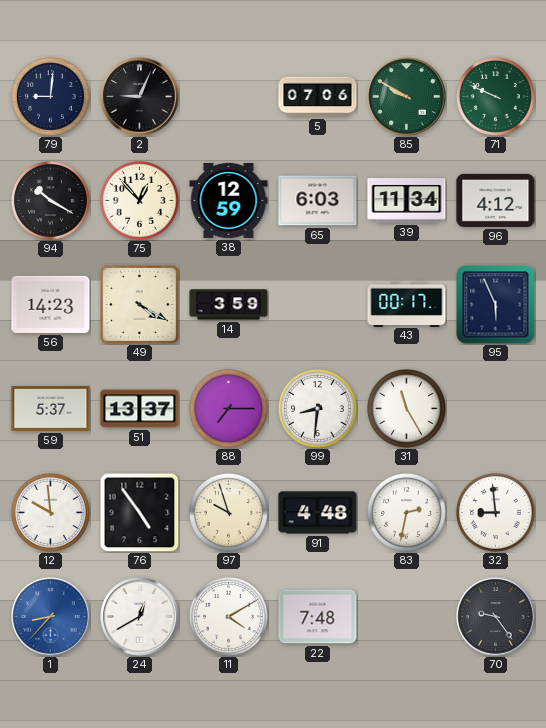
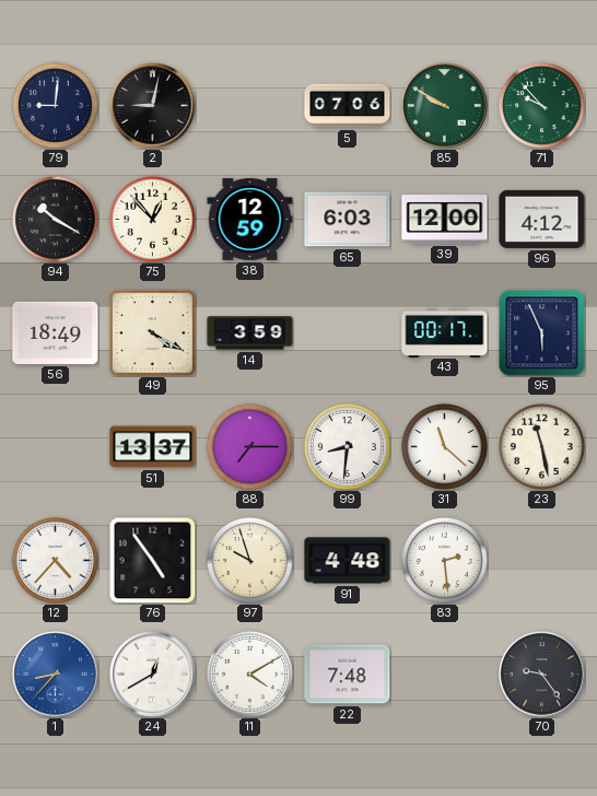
2: 9:04 -> 9:02
71: 9:49 -> 9:53
39: 11:34 -> 12:00
56: 14:23 -> 18:49
59: 5:37 -> none
31: 11:25 -> 11:22
23: none -> 11:28
12: 9:59 -> 4:37
83: 2:32 -> 2:29
32: 8:59 -> none
